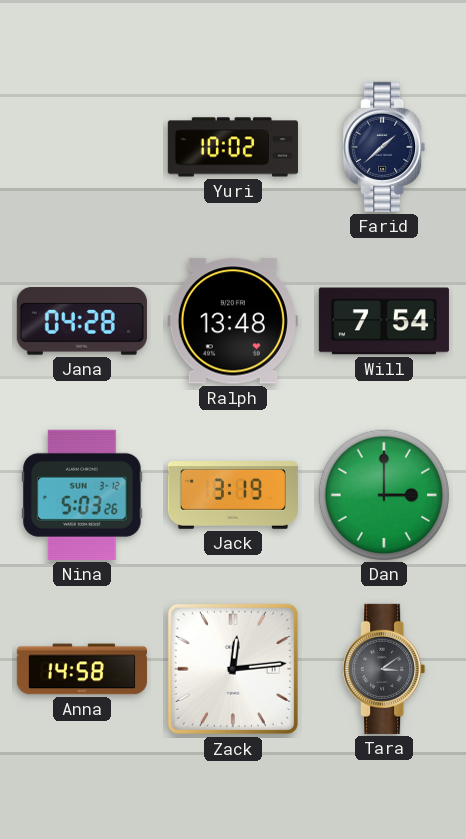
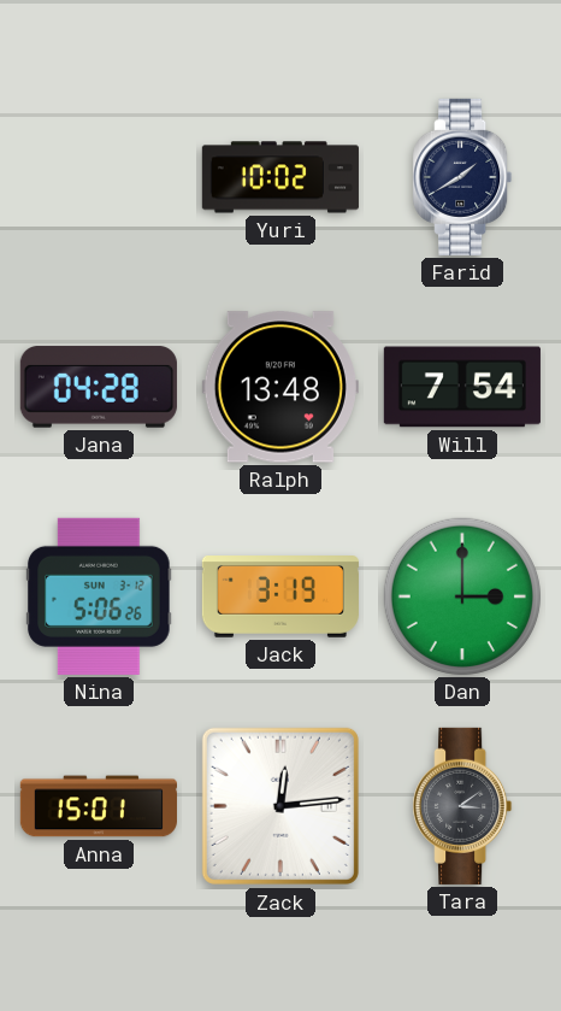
Farid: 1:38 -> 1:40
Nina: 5:03 -> 5:06
Anna: 14:58 -> 15:01
